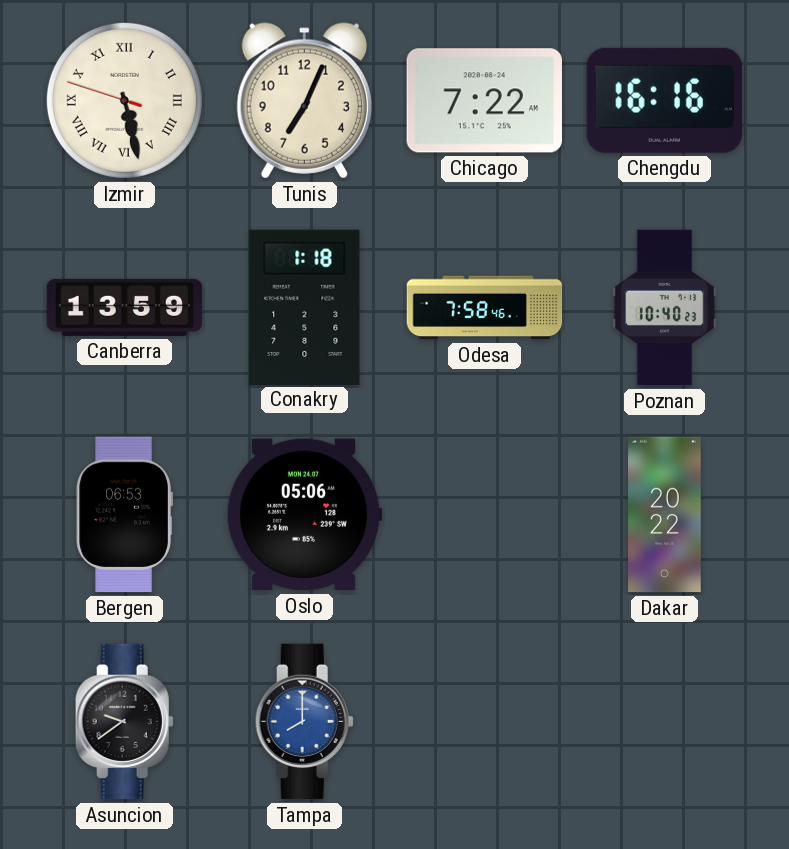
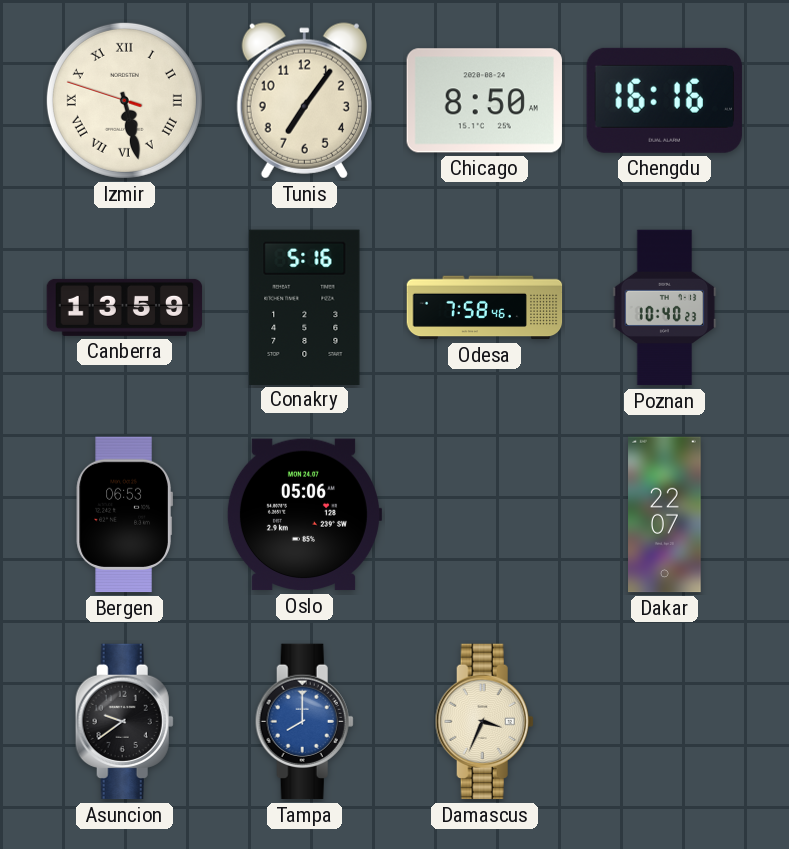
Tunis: 7:04 -> 7:06
Chicago: 7:22 -> 8:50
Conakry: 1:18 -> 5:16
Dakar: 20:22 -> 22:07
Damascus: none -> 3:34
